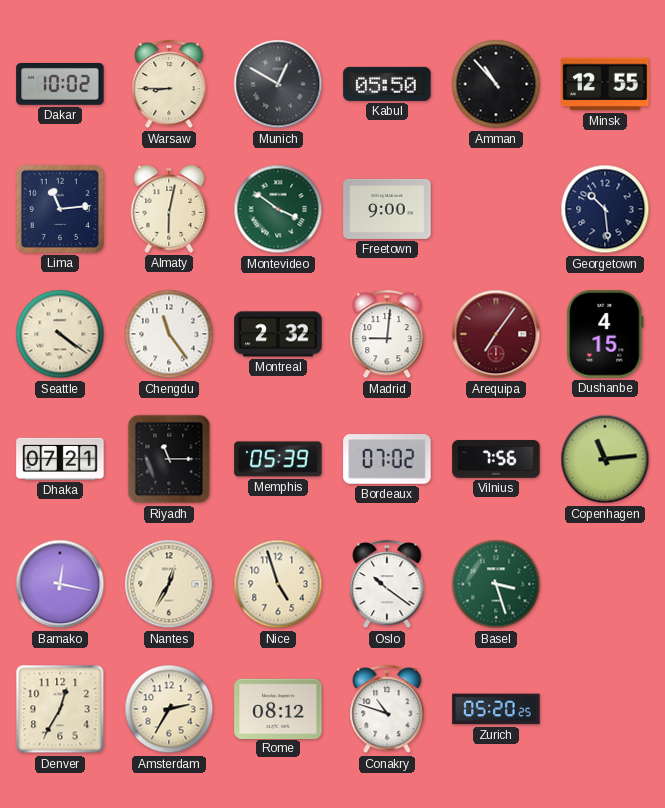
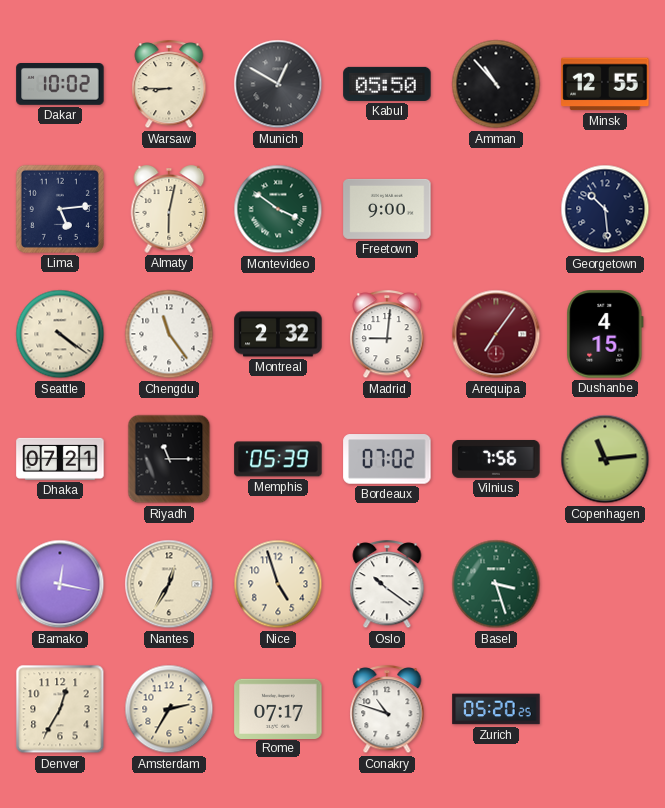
Lima: 11:14 -> 5:14
Rome: 08:12 -> 07:17
